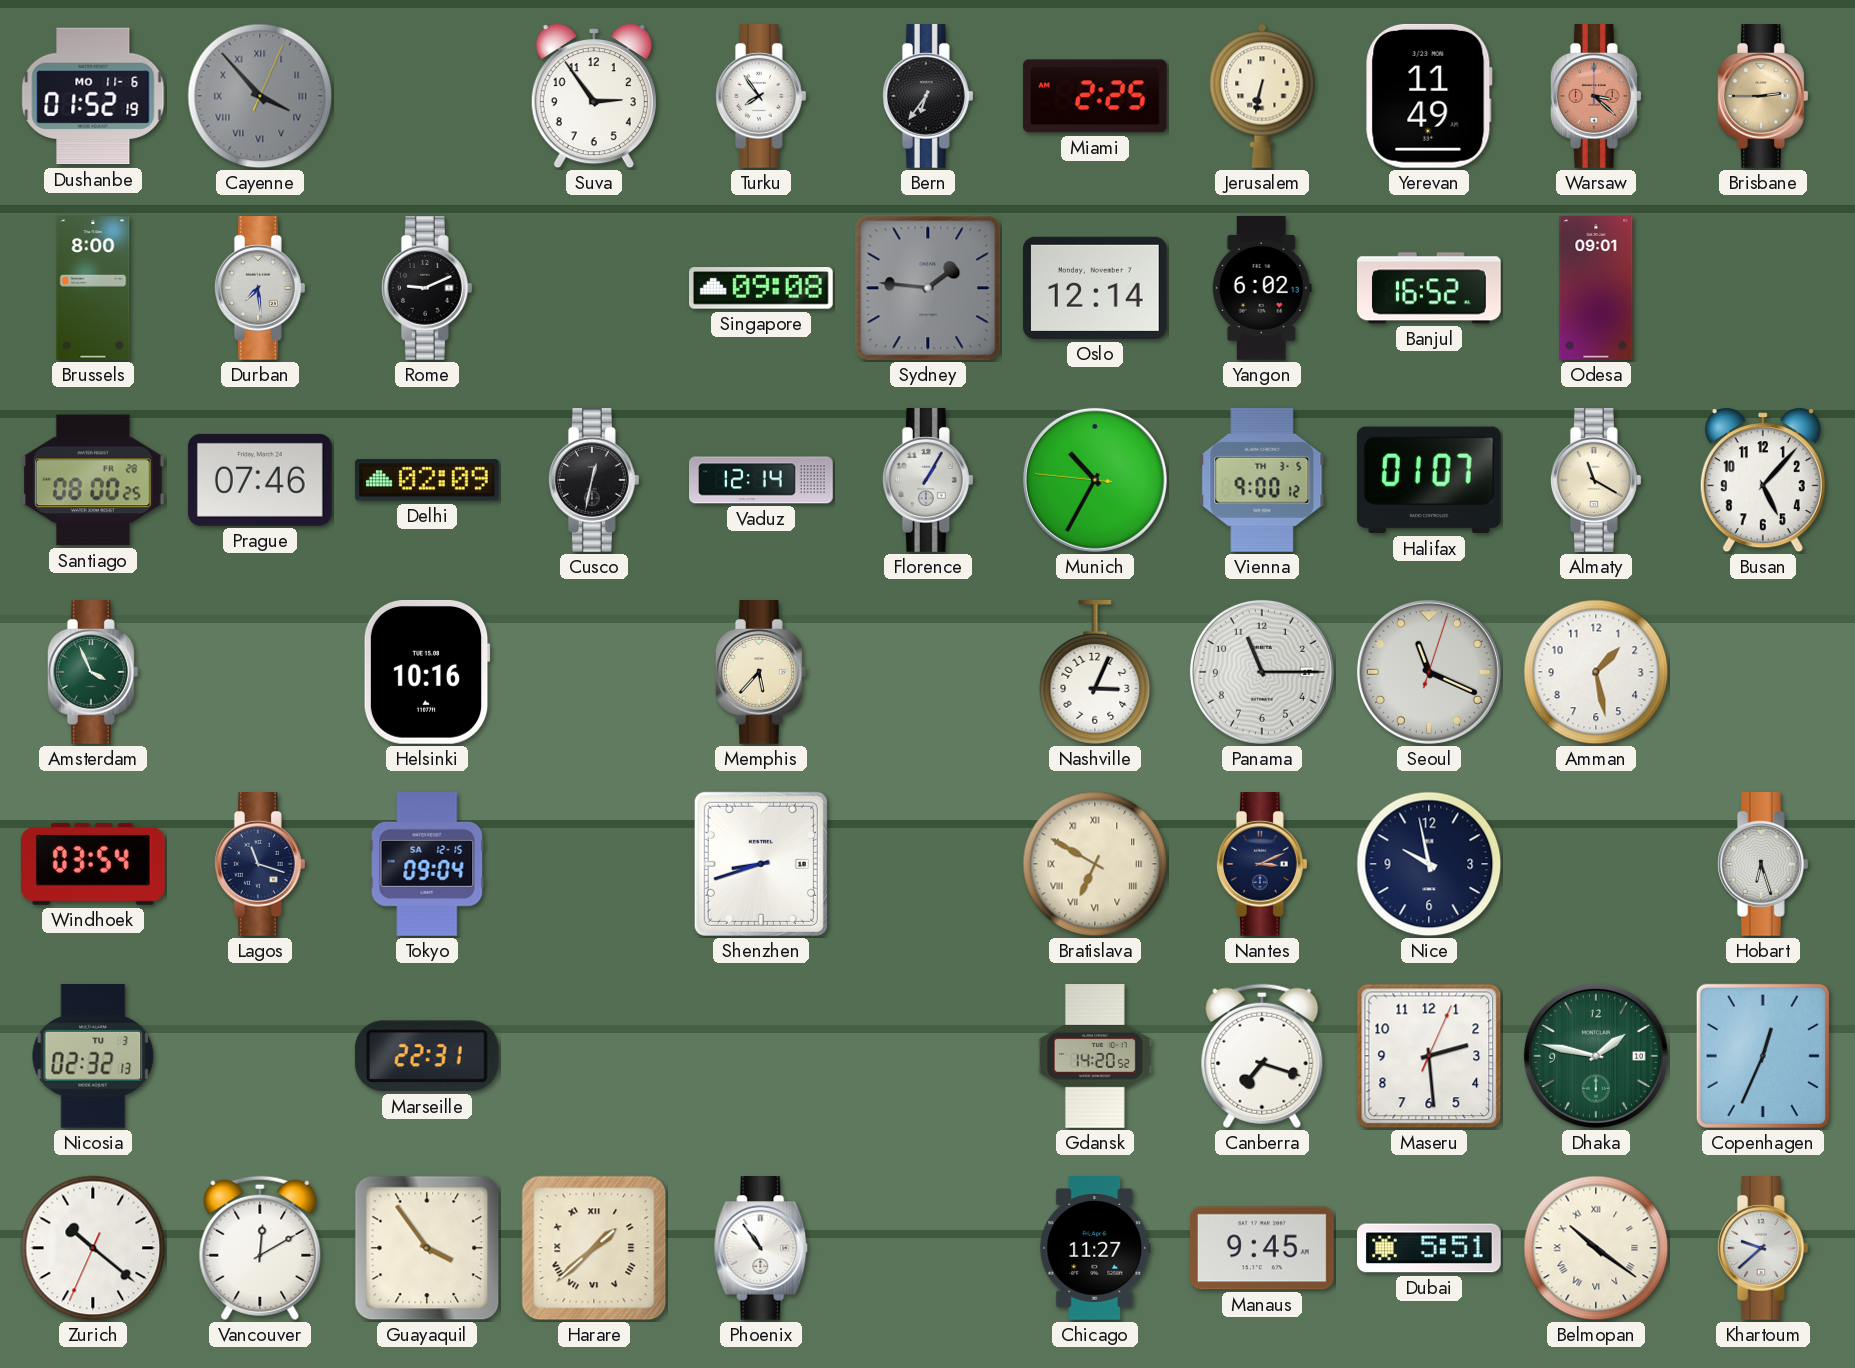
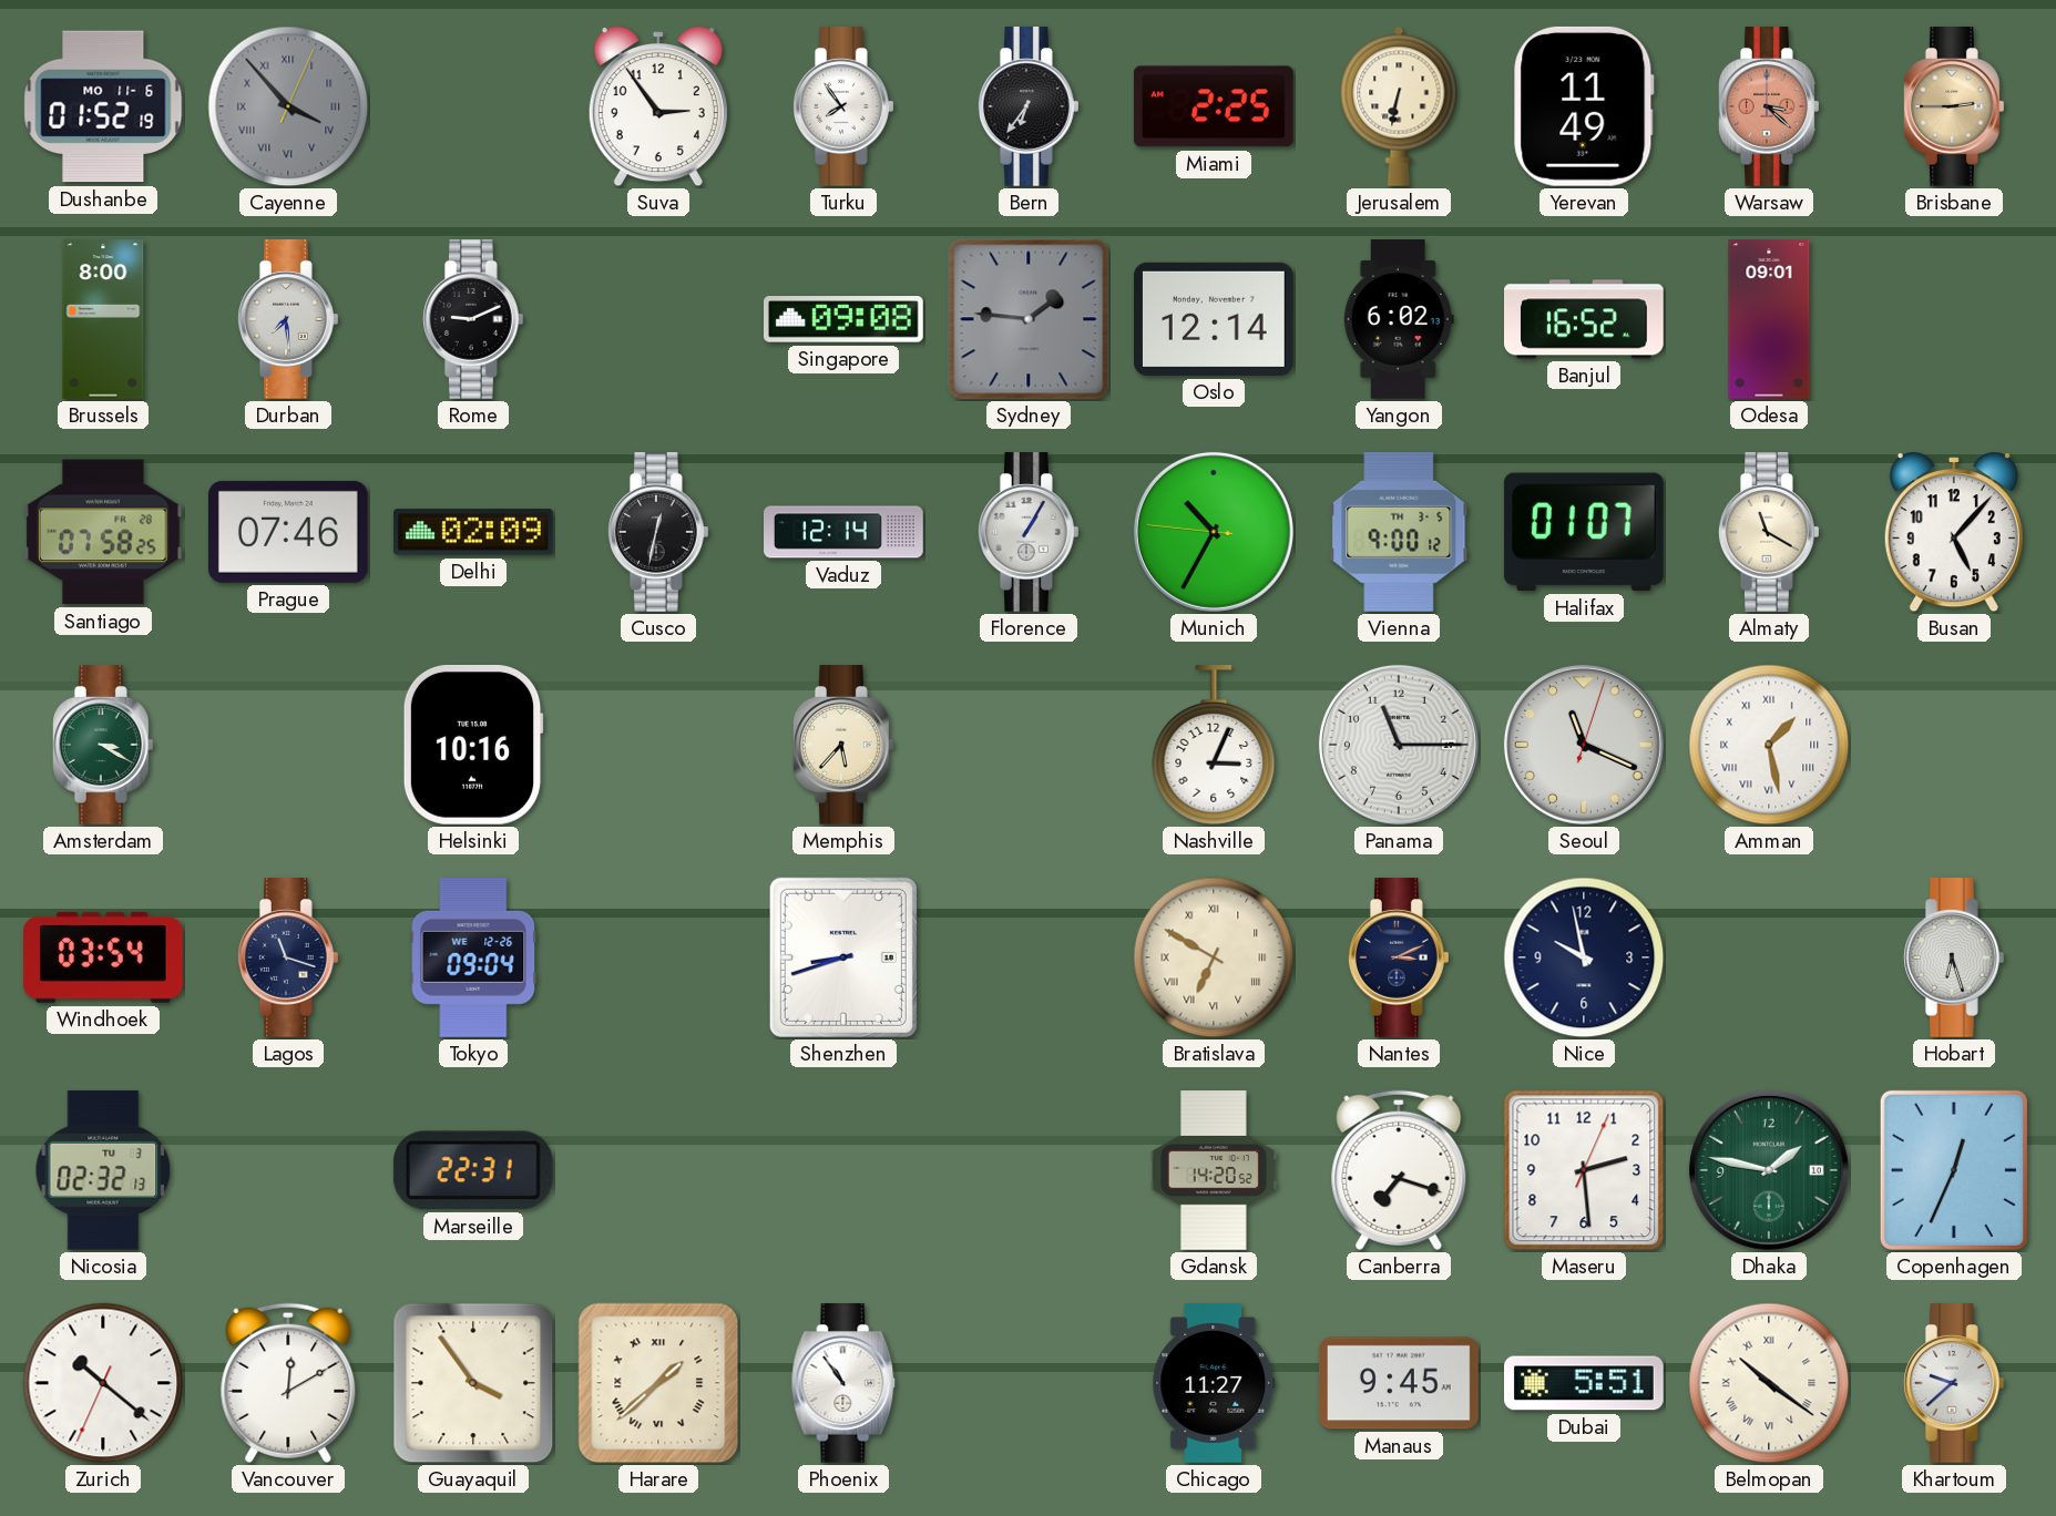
Santiago: 08:00 -> 07:58
Amsterdam: 3:56 -> 3:20
Amman numerals: Arabic -> Roman
Tokyo date: SA 12-15 -> WE 12-26
